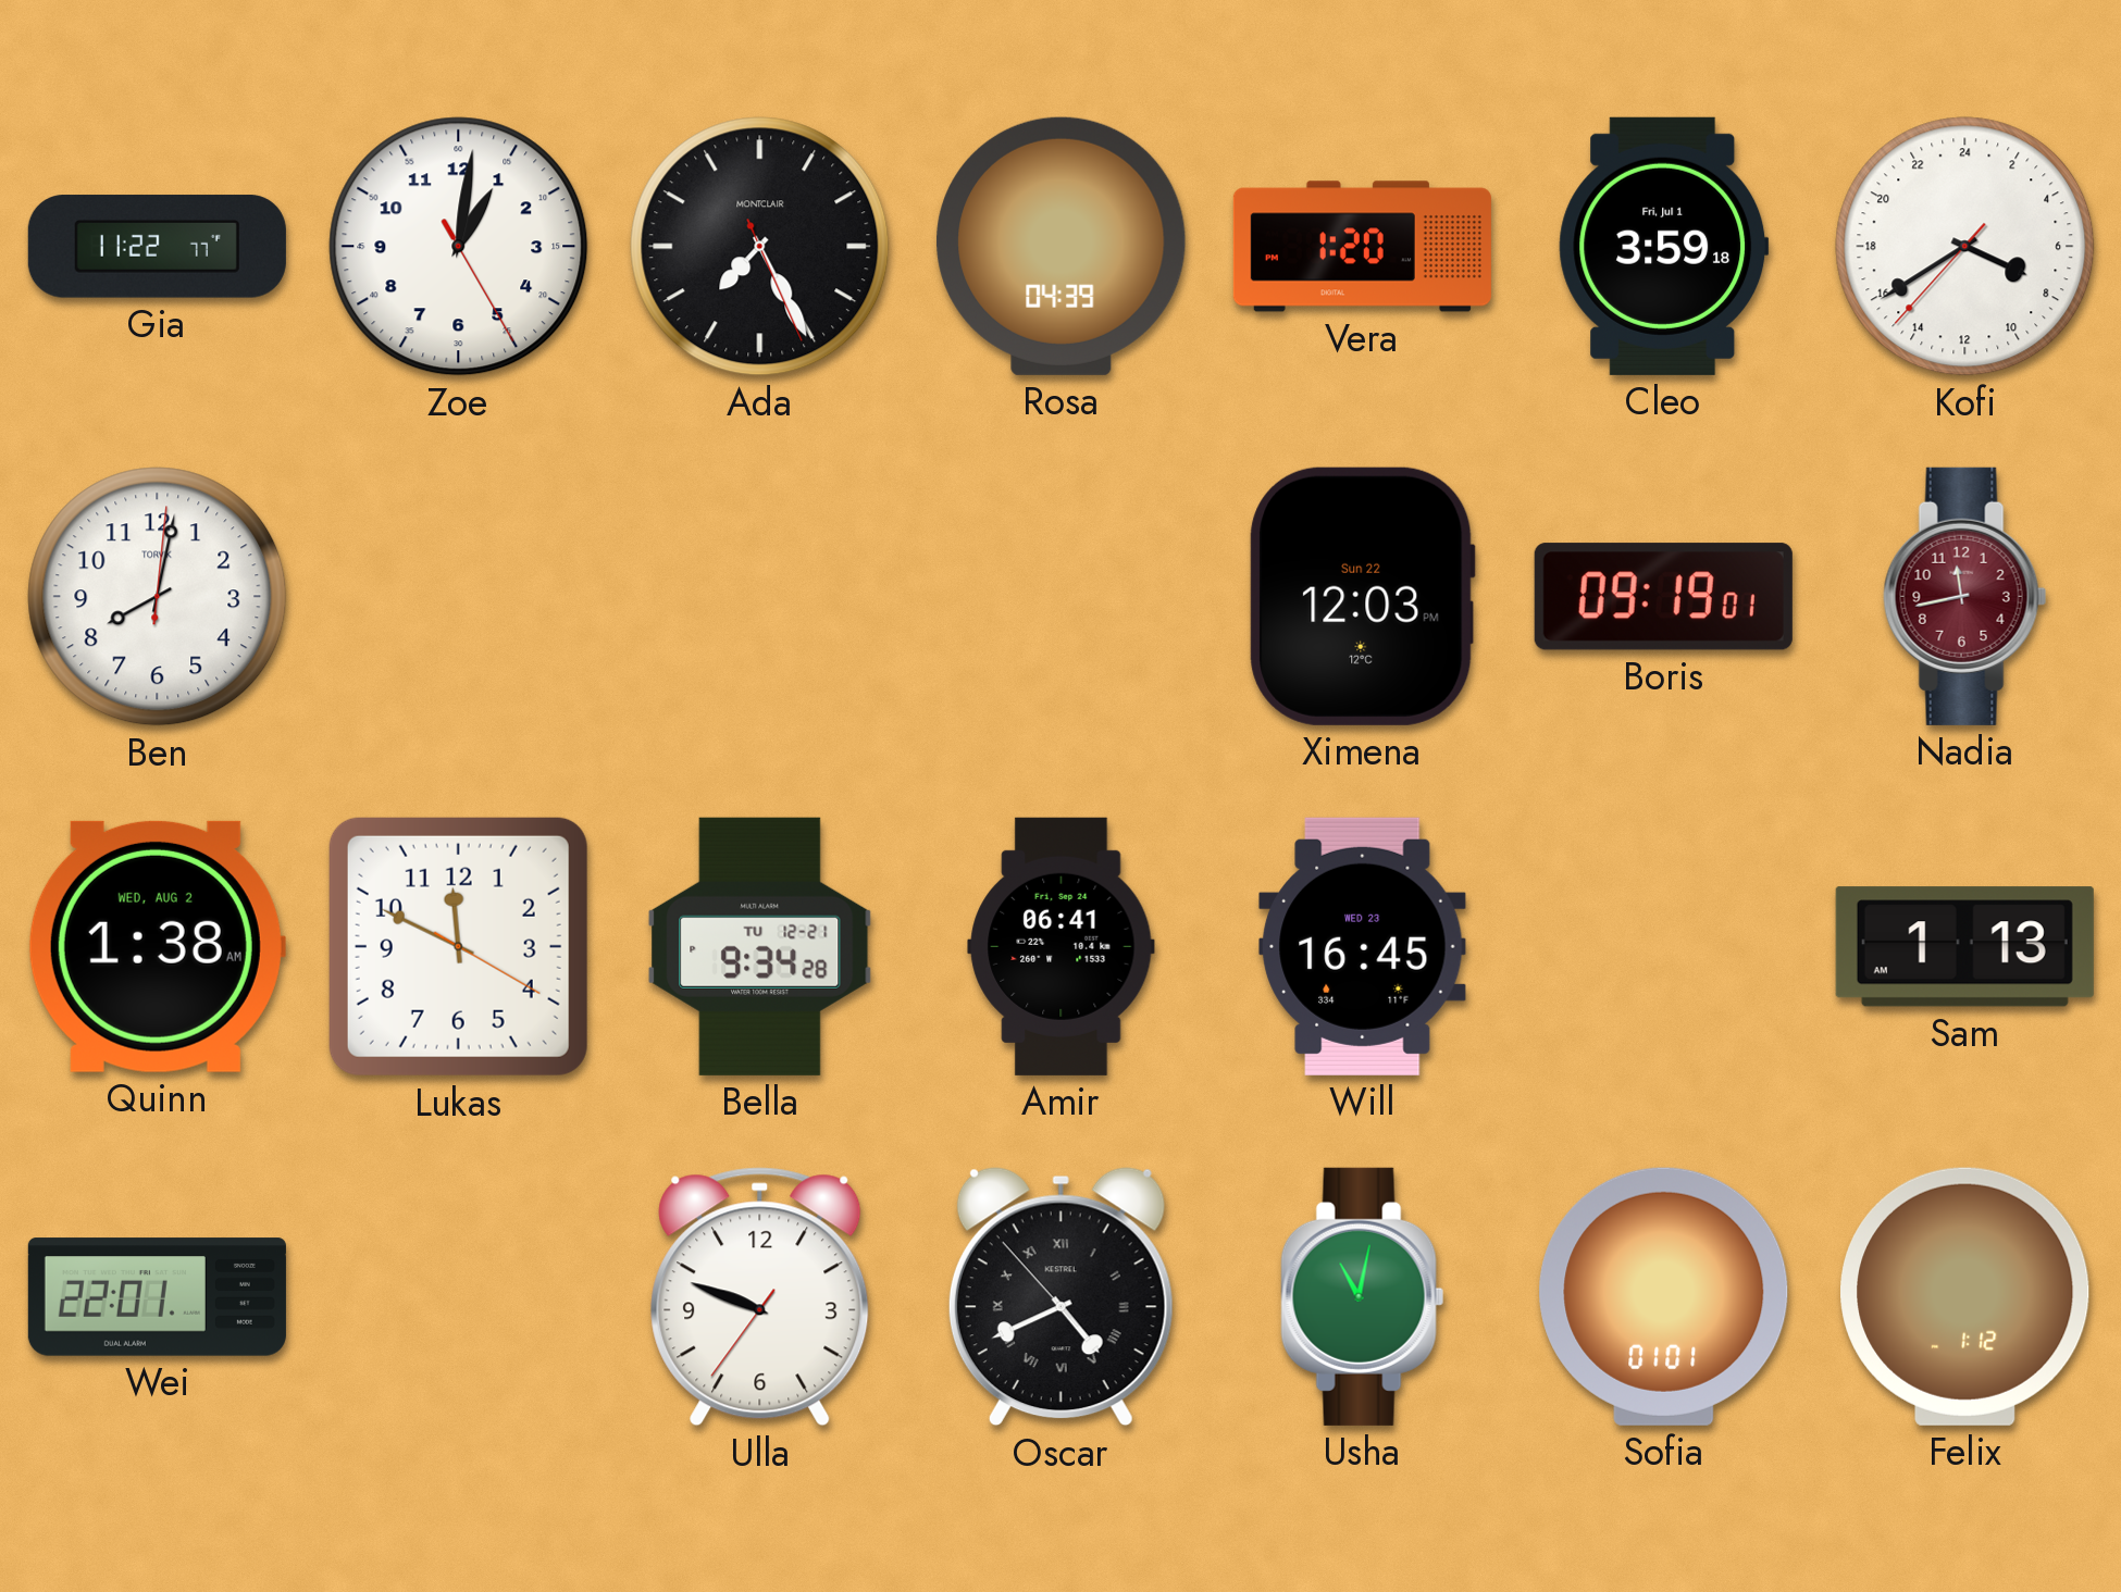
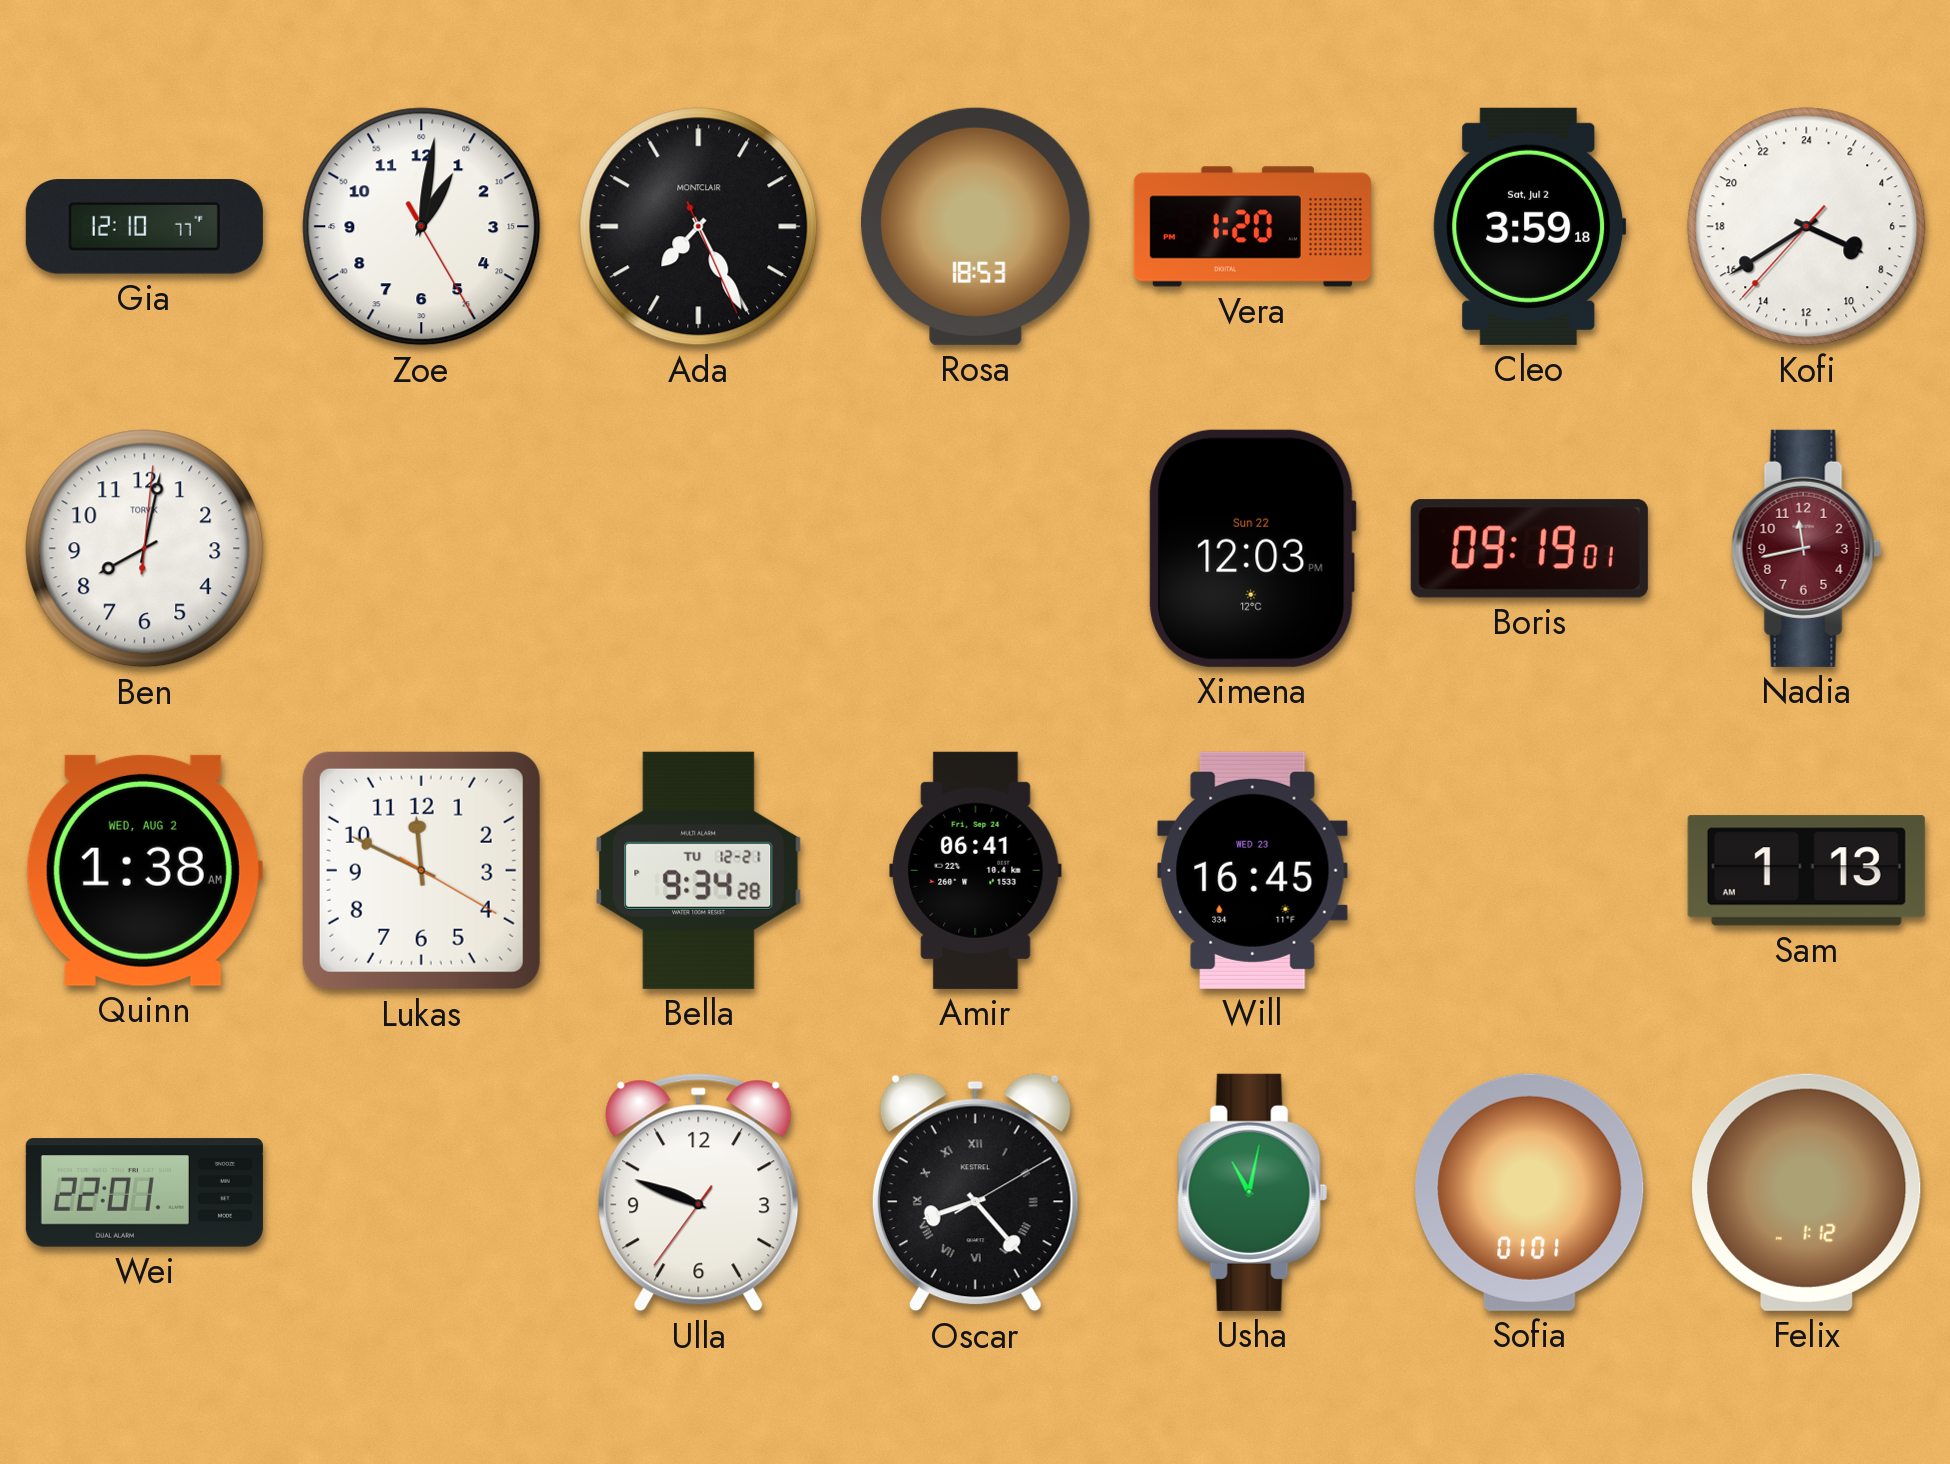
Gia: 11:22 -> 12:10
Rosa: 04:39 -> 18:53
Cleo date: Fri, Jul 1 -> Sat, Jul 2
Oscar: 4:40 -> 8:23
